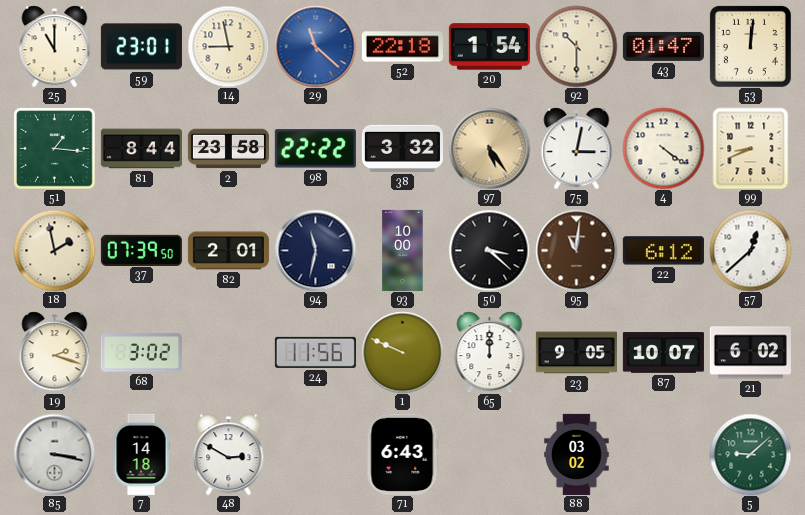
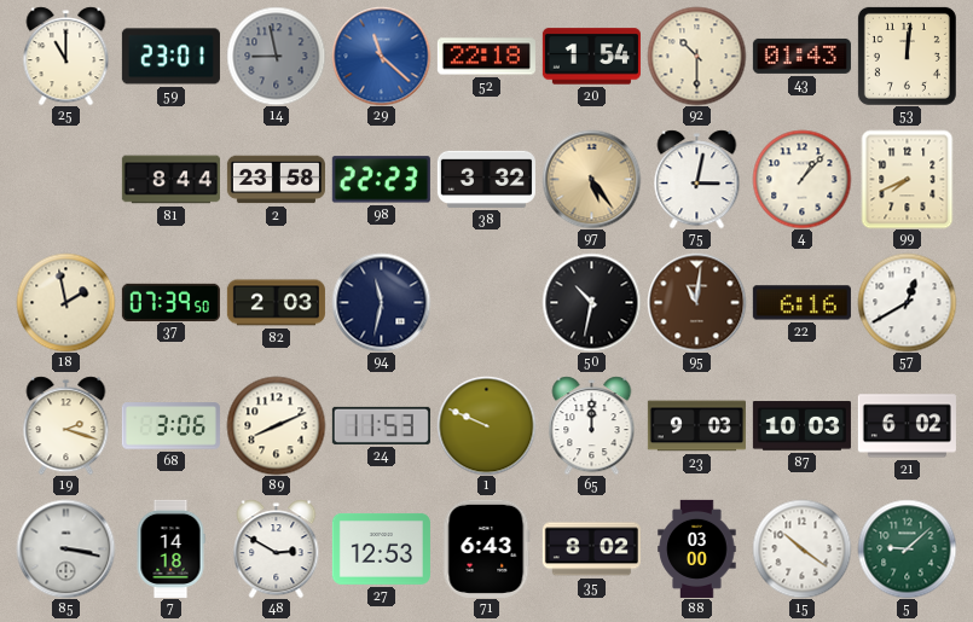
14 dial: cream -> grey
43: 01:47 -> 01:43
51: 1:16 -> none
98: 22:22 -> 22:23
4: 4:21 -> 1:07
99: 8:41 -> 7:41
82: 2:01 -> 2:03
93: 10:00 -> none
50: 3:22 -> 10:32
22: 6:12 -> 6:16
57: 12:38 -> 12:40
68: 3:02 -> 3:06
89: none -> 8:11
24: 11:56 -> 11:53
23: 9:05 -> 9:03
87: 10:07 -> 10:03
27: none -> 12:53
35: none -> 8:02
88: 03:02 -> 03:00
15: none -> 10:21
